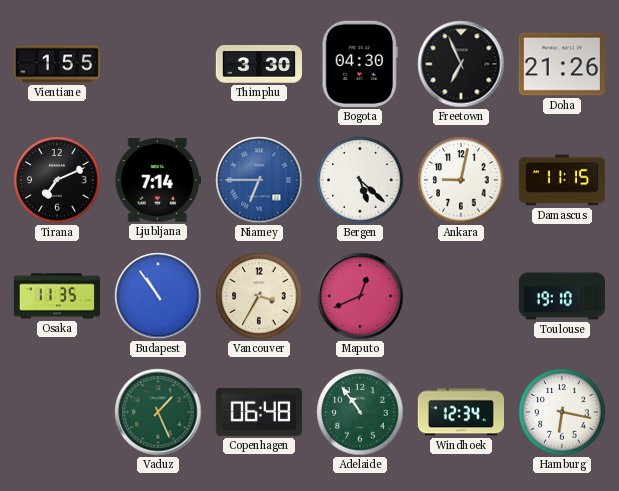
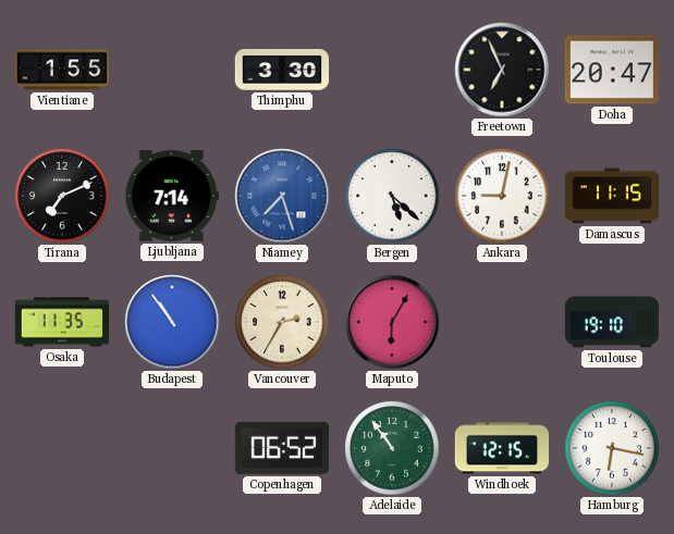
Bogota: 04:30 -> none
Doha: 21:26 -> 20:47
Niamey: 6:45 -> 7:27
Vancouver: 3:35 -> 2:35
Maputo: 12:41 -> 6:05
Vaduz: 1:26 -> none
Copenhagen: 06:48 -> 06:52
Windhoek: 12:34 -> 12:15
